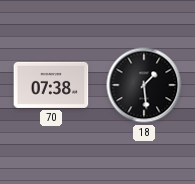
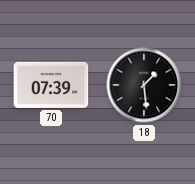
70: 07:38 -> 07:39
